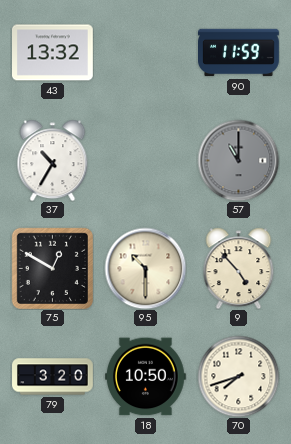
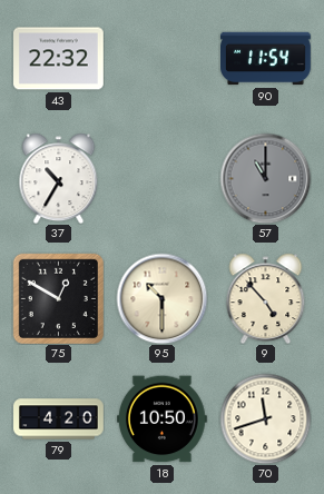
43: 13:32 -> 22:32
90: 11:59 -> 11:54
79: 3:20 -> 4:20
70: 7:42 -> 11:42
